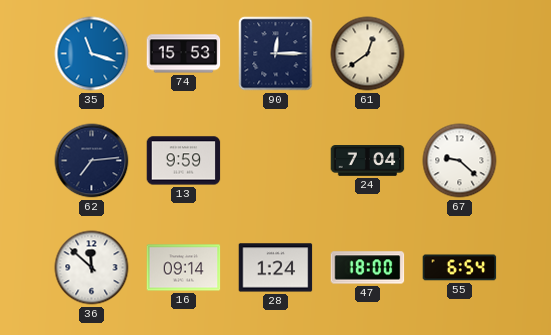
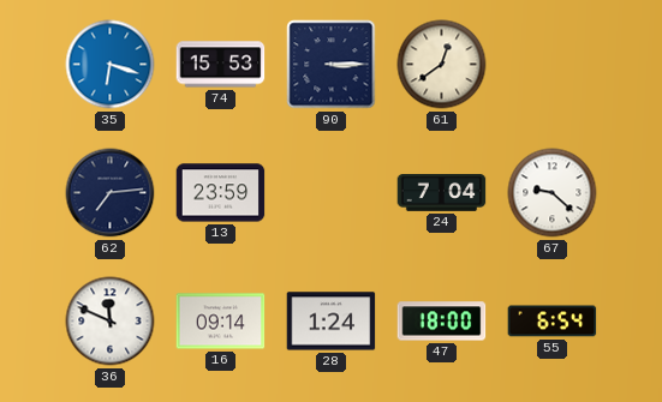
35: 11:18 -> 6:18
90: 12:15 -> 3:15
13: 9:59 -> 23:59
36: 11:52 -> 11:49
